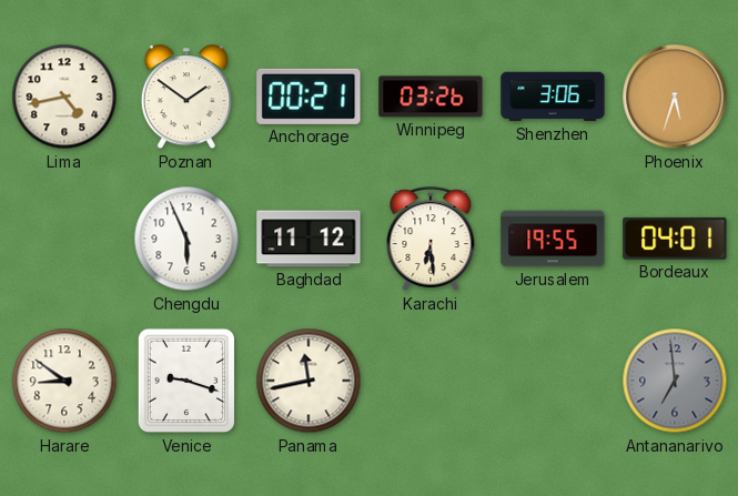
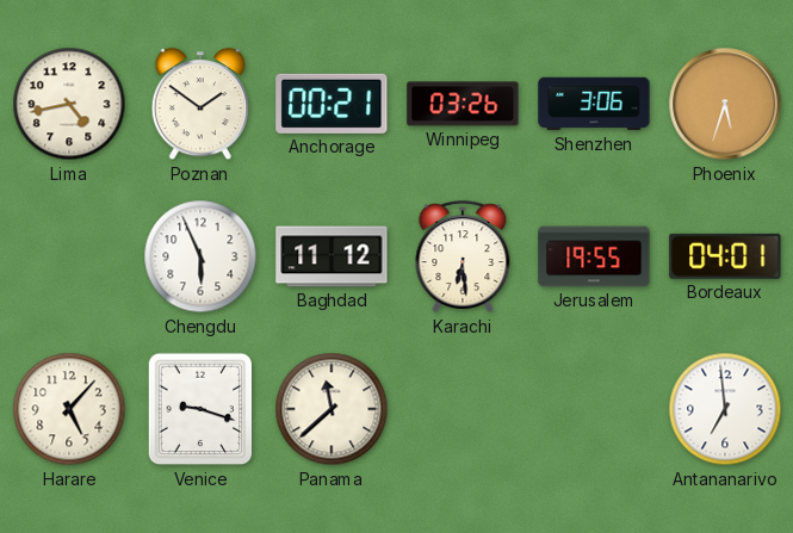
Harare: 8:51 -> 5:07
Panama: 11:43 -> 11:38
Antananarivo dial: grey -> white
